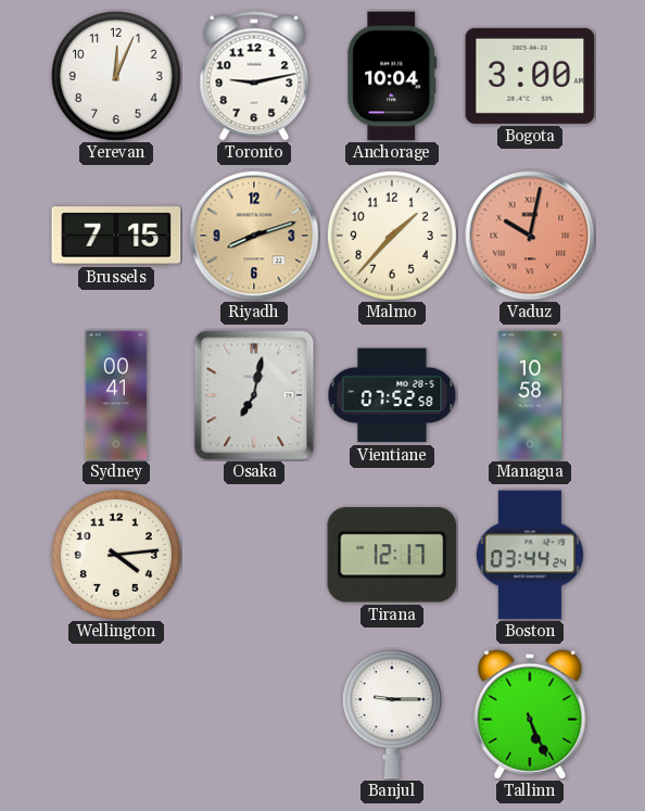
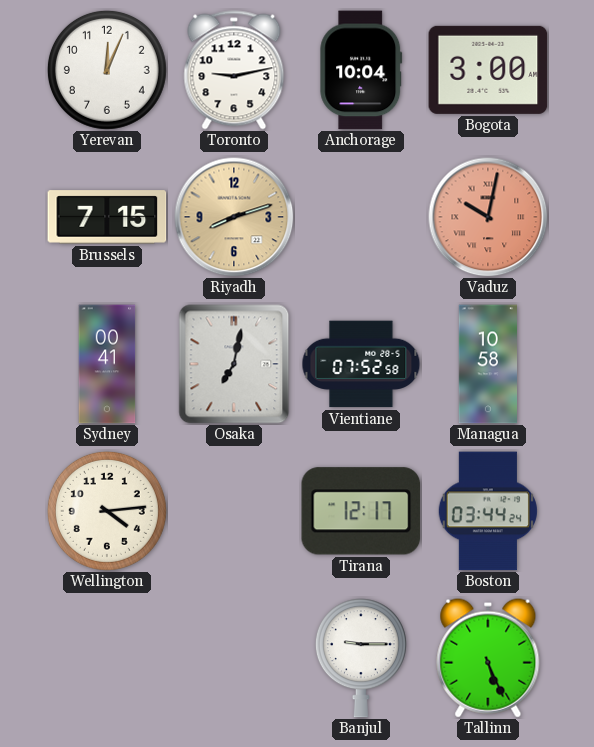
Malmo: 1:37 -> none
